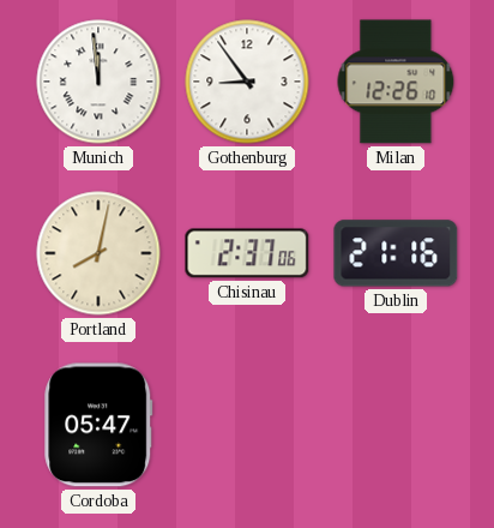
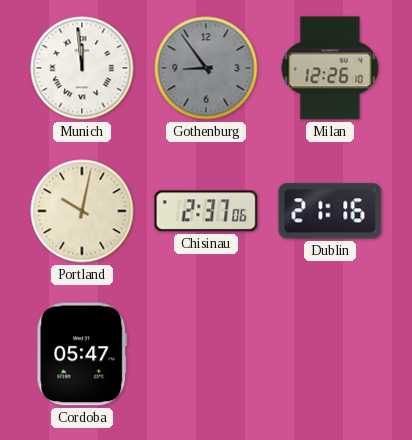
Gothenburg dial: white -> grey
Portland: 8:02 -> 10:02
